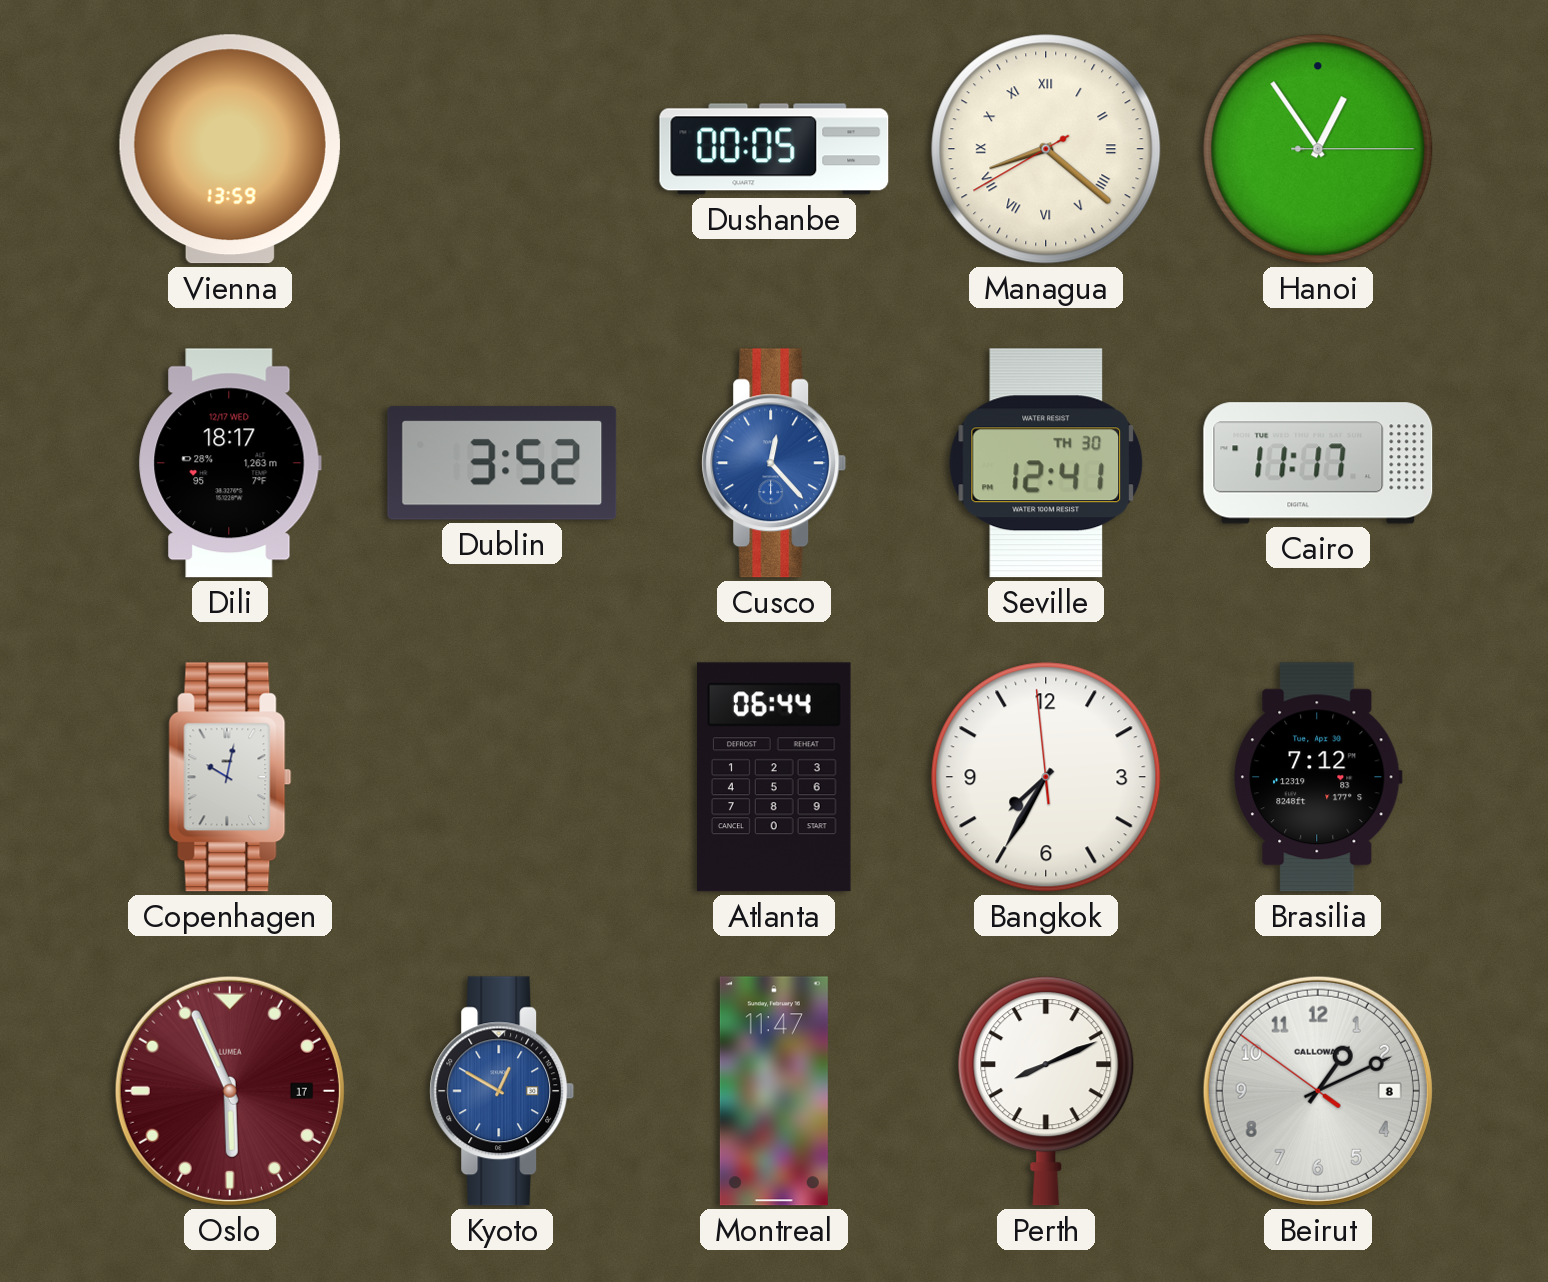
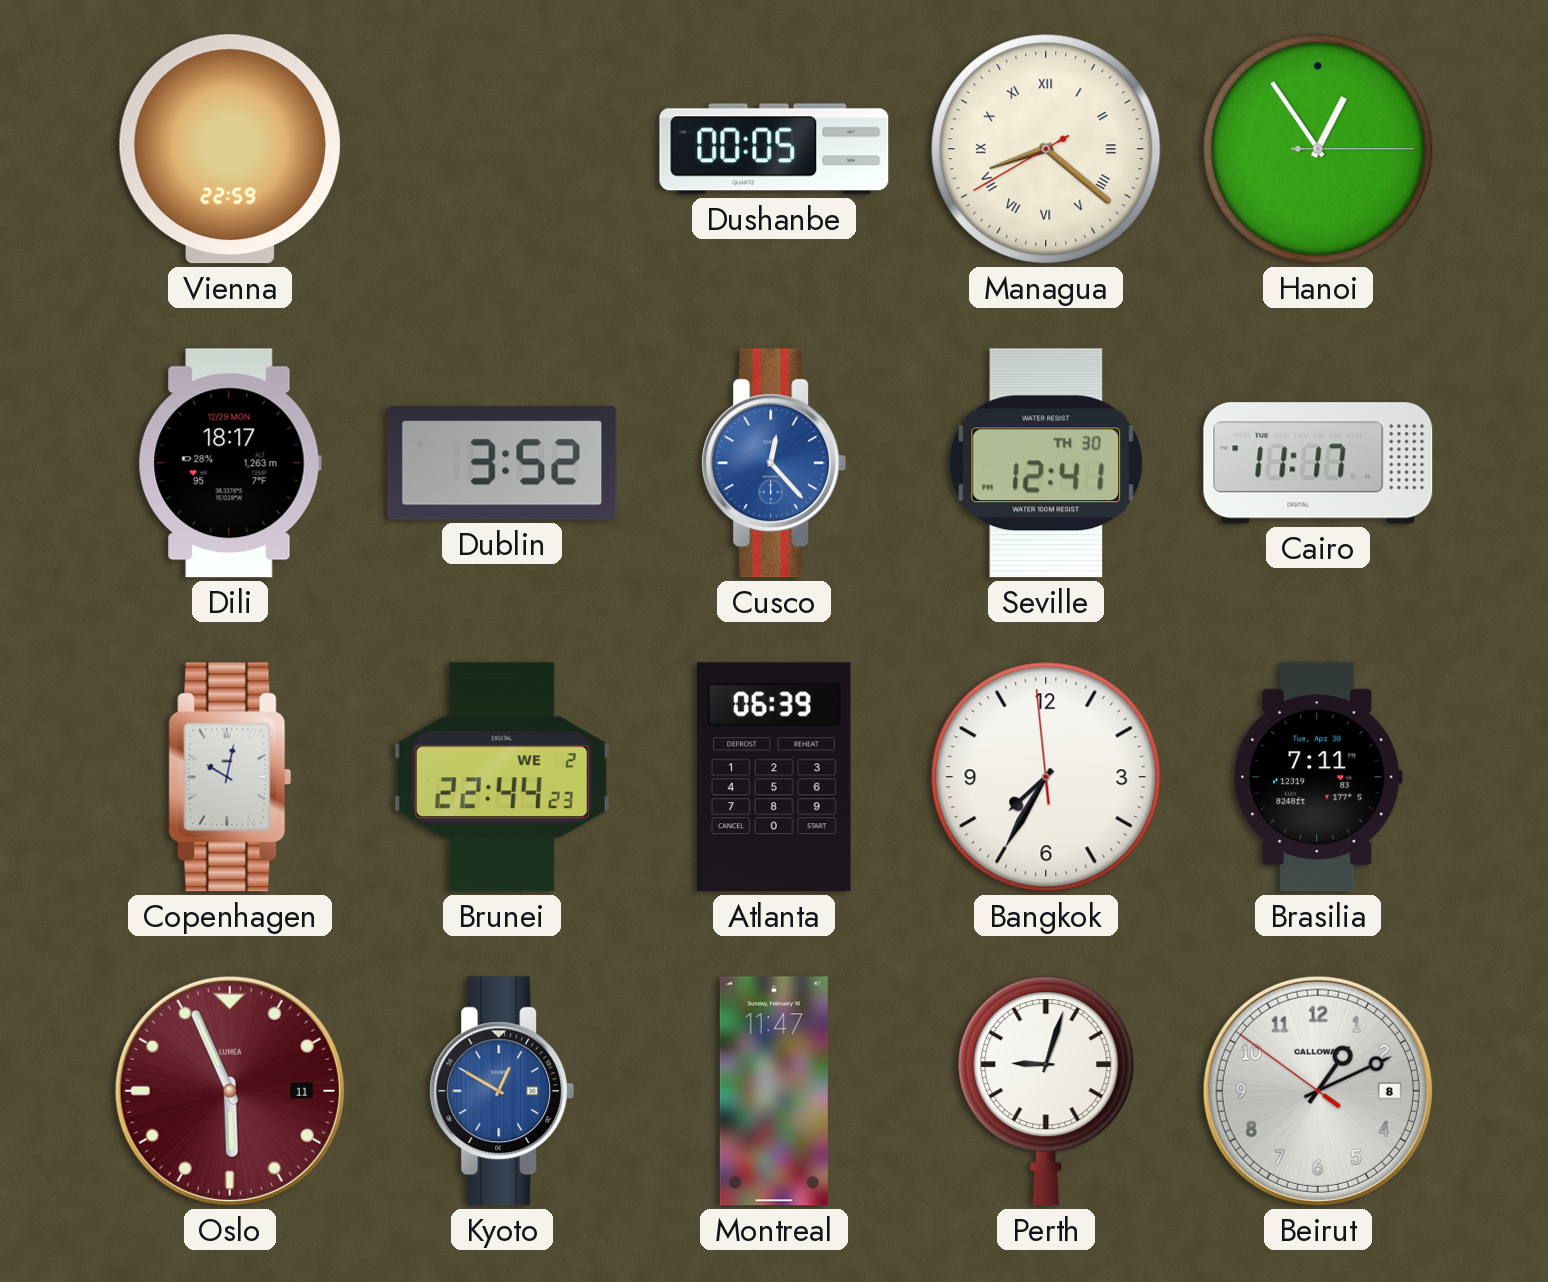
Vienna: 13:59 -> 22:59
Dili date: 12/17 WED -> 12/29 MON
Brunei: none -> 22:44
Atlanta: 06:44 -> 06:39
Brasilia: 7:12 -> 7:11
Oslo date: 17 -> 11
Perth: 8:11 -> 9:03
